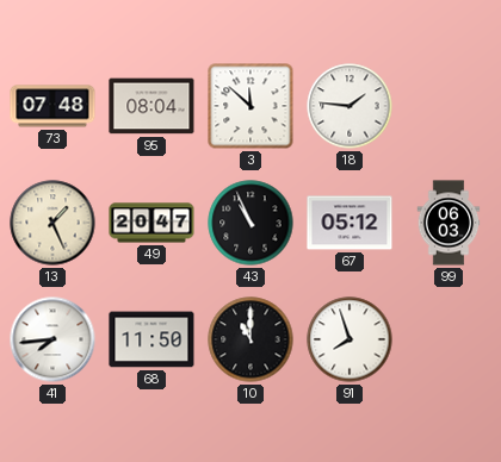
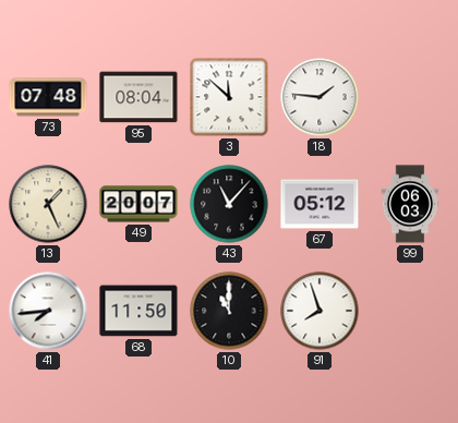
49: 20:47 -> 20:07
43: 10:56 -> 11:07
